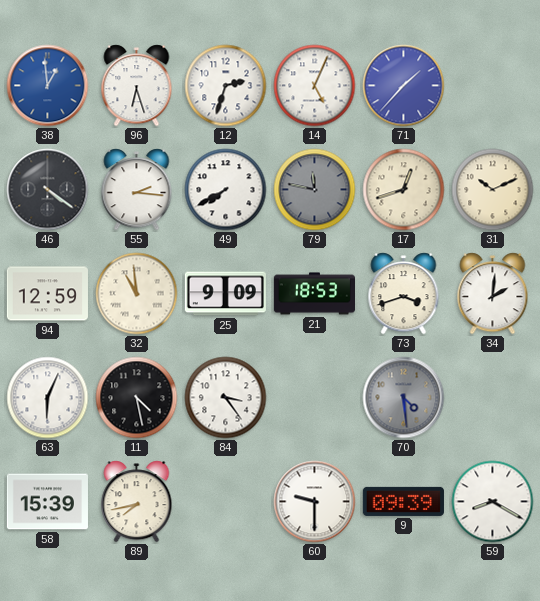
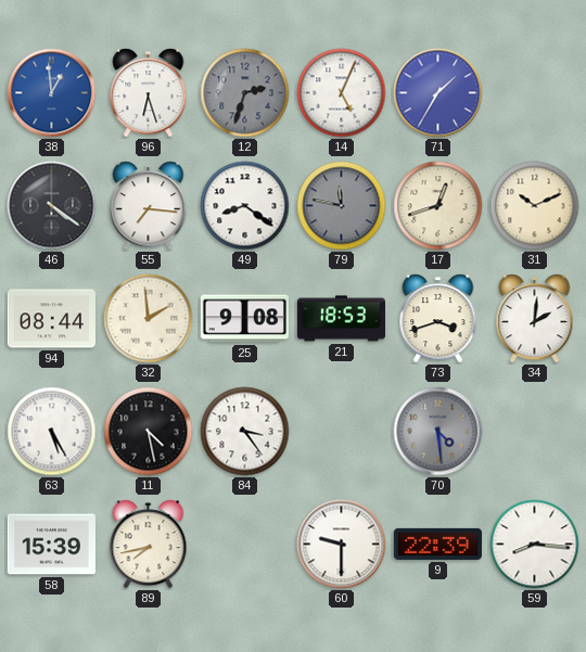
12 dial: white -> grey
71: 1:37 -> 1:35
55: 2:16 -> 7:16
49: 7:40 -> 8:21
94: 12:59 -> 08:44
32: 10:59 -> 1:59
25: 9:09 -> 9:08
63: 6:04 -> 5:25
9: 09:39 -> 22:39
59: 8:20 -> 8:16
